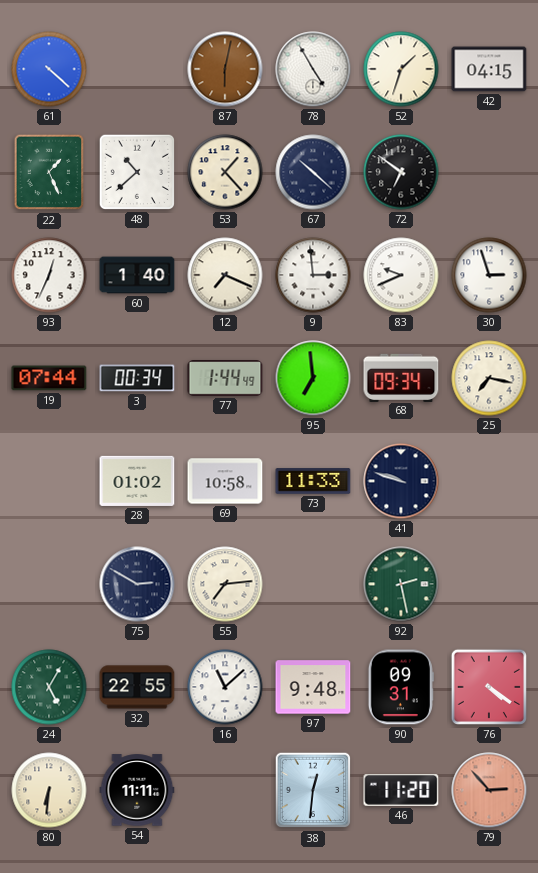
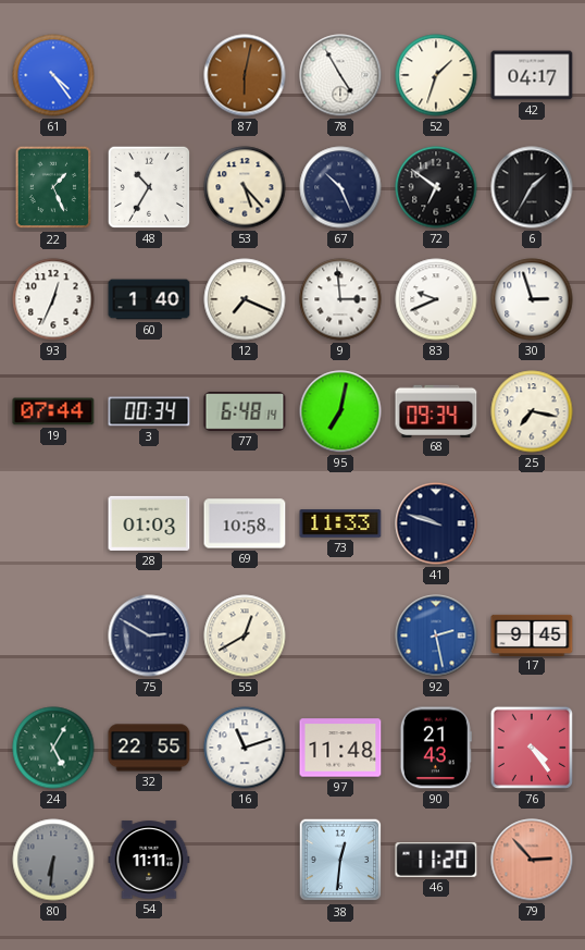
61: 4:22 -> 4:24
42: 04:15 -> 04:17
48: 10:38 -> 10:35
53: 1:23 -> 5:23
67: 10:22 -> 10:26
6: none -> 1:35
77: 1:44 -> 6:48
95: 6:59 -> 7:02
28: 01:02 -> 01:03
55: 7:14 -> 12:40
92 dial: green -> blue
17: none -> 9:45
16: 11:08 -> 11:12
97: 9:48 -> 11:48
90: 09:31 -> 21:43
76: 4:21 -> 4:24
80 dial: cream -> grey
